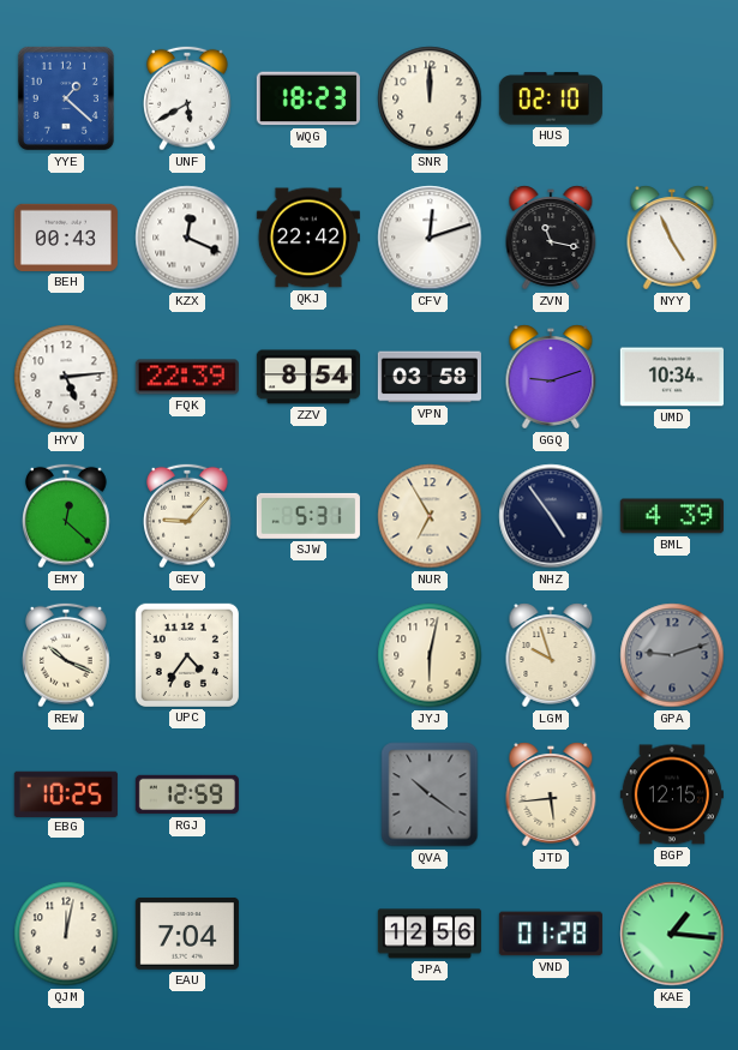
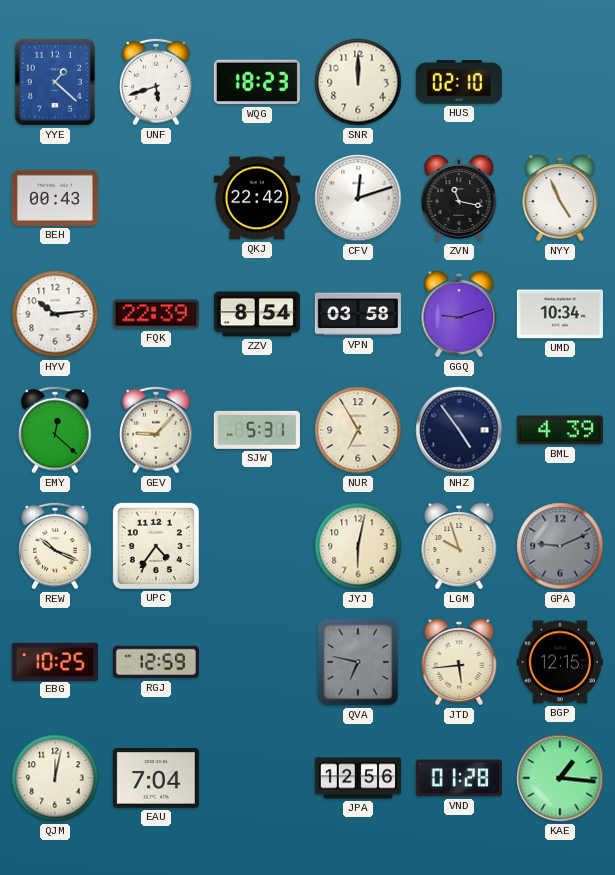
UNF: 5:40 -> 5:42
KZX: 12:19 -> none
HYV: 5:14 -> 10:14
GPA: 9:12 -> 9:11
QVA: 10:21 -> 6:47
